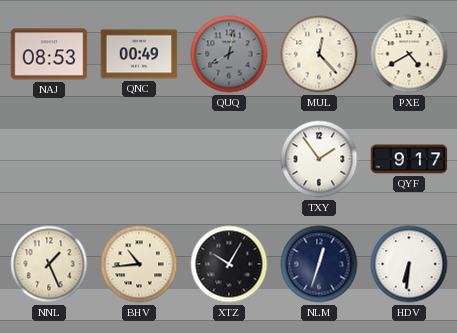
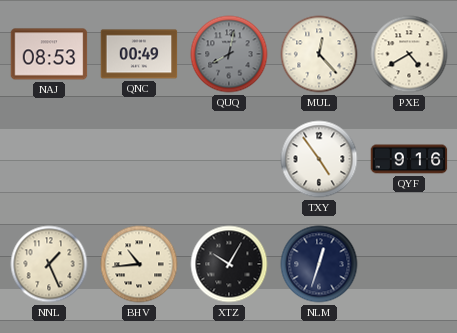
TXY: 1:54 -> 4:54
QYF: 9:17 -> 9:16
HDV: 6:31 -> none
